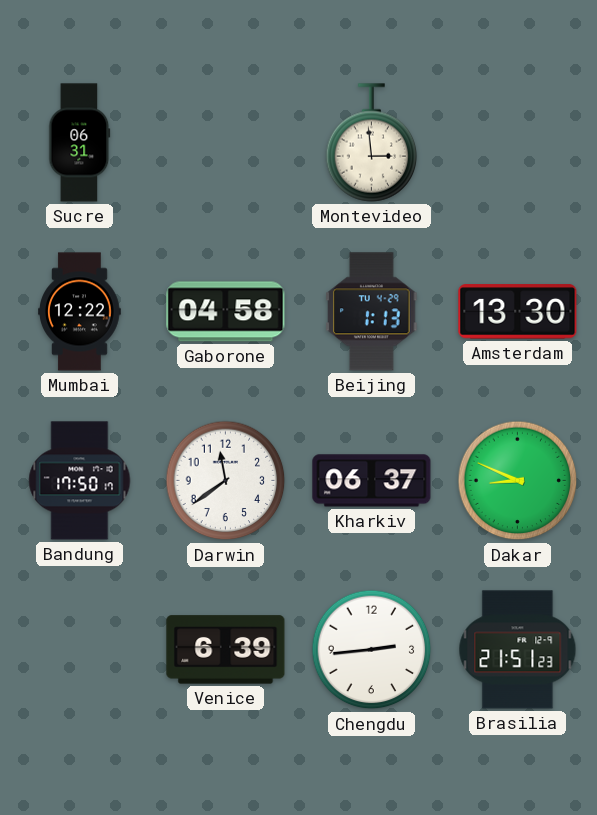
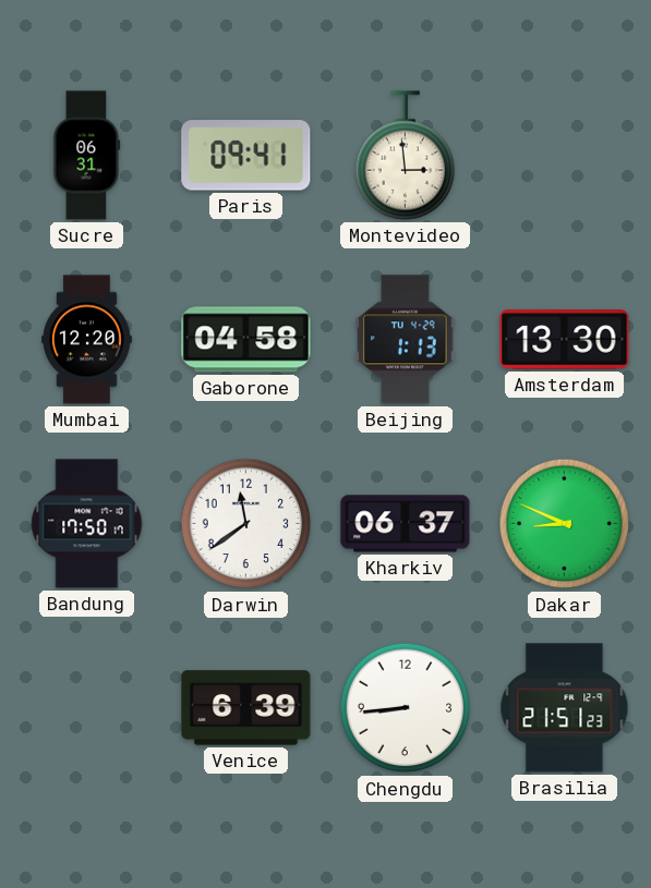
Paris: none -> 09:41
Mumbai: 12:22 -> 12:20
Chengdu: 2:44 -> 8:44
